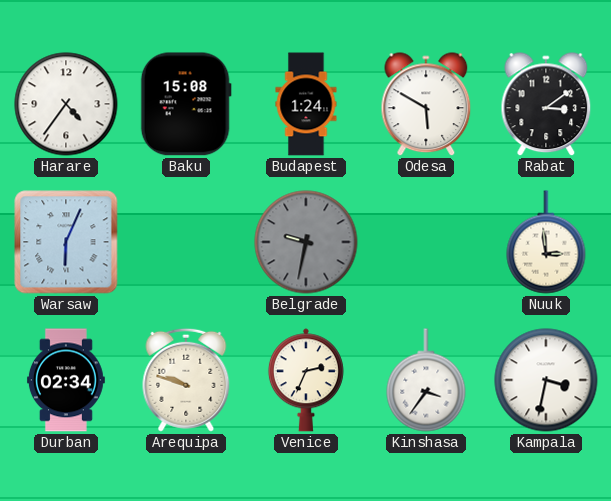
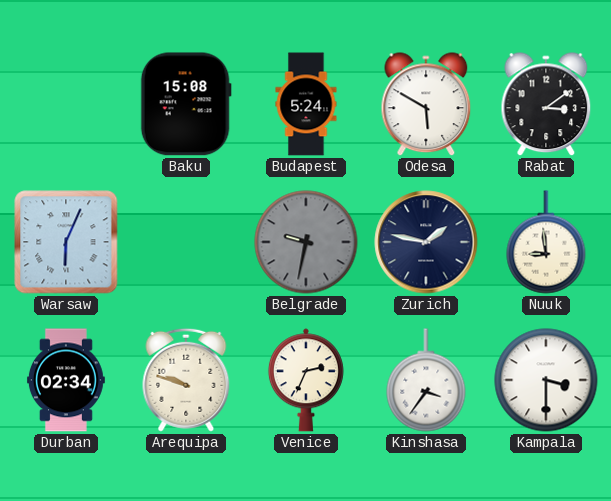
Harare: 4:36 -> none
Budapest: 1:24 -> 5:24
Zurich: none -> 1:47
Nuuk: 2:59 -> 8:59
Kampala: 3:32 -> 3:30
